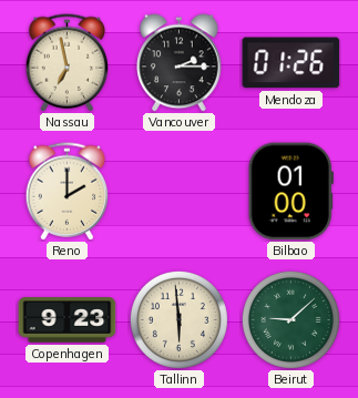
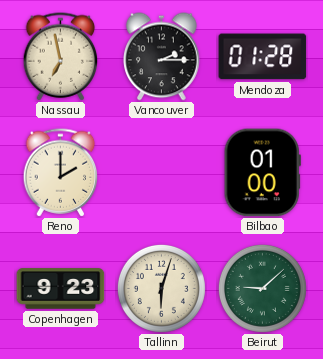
Mendoza: 01:26 -> 01:28
Tallinn: 5:59 -> 6:03
